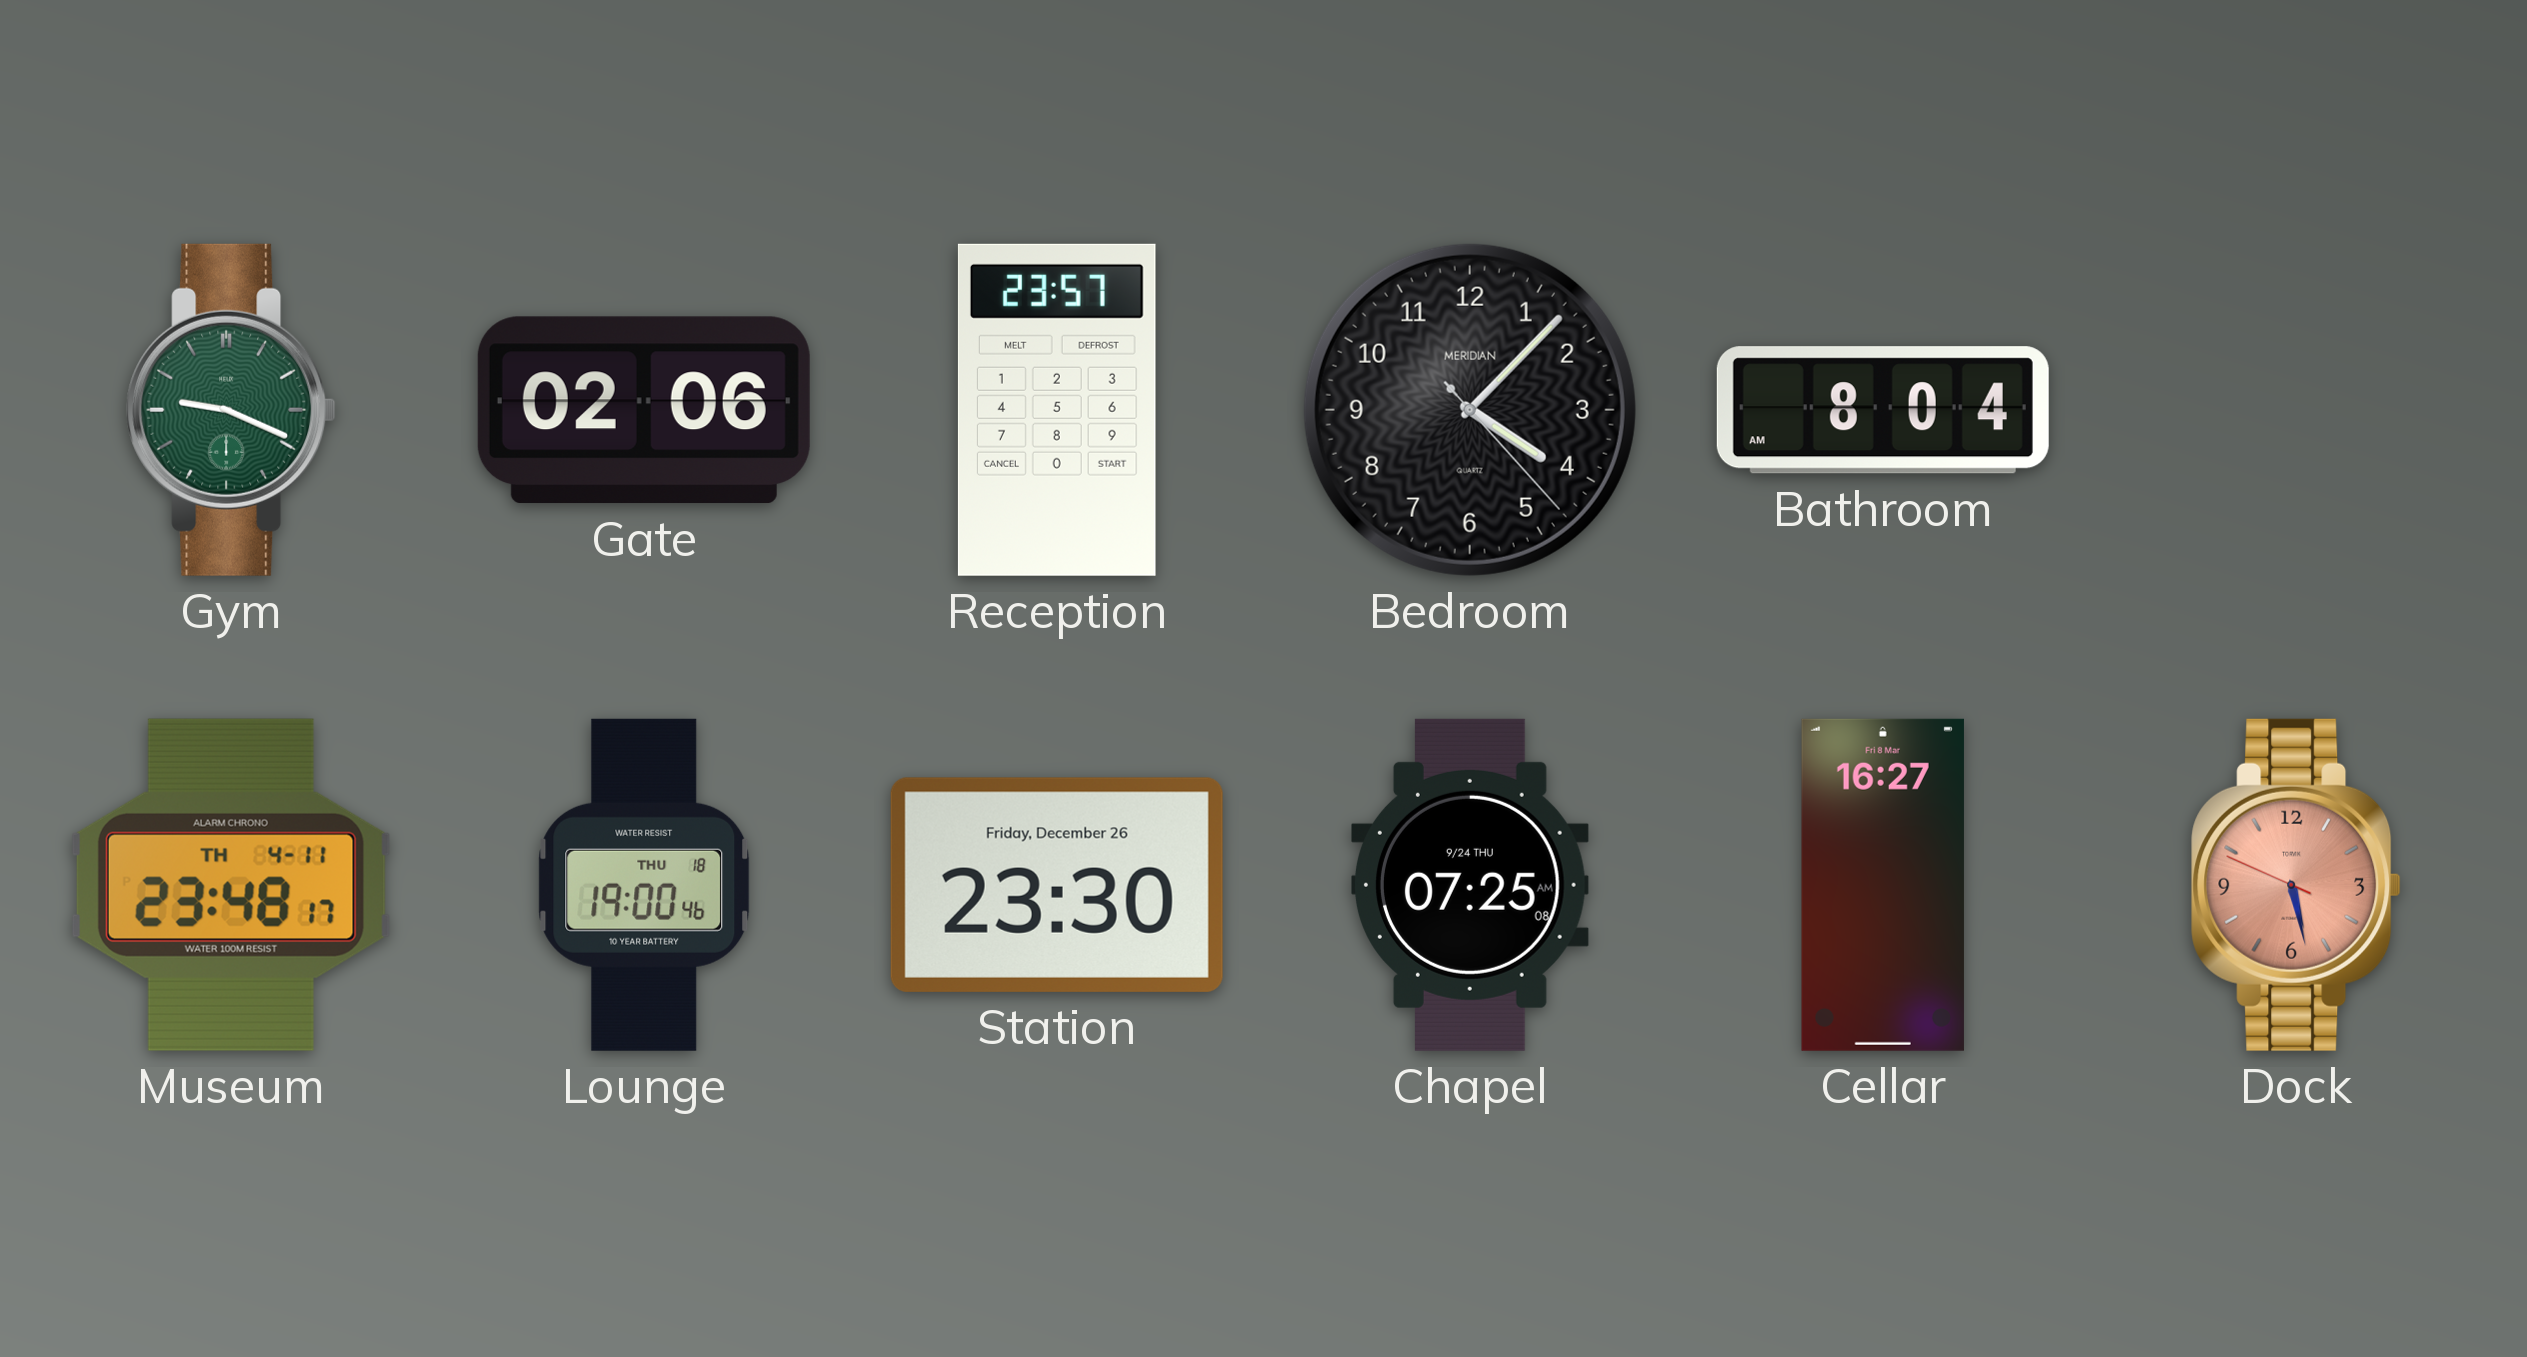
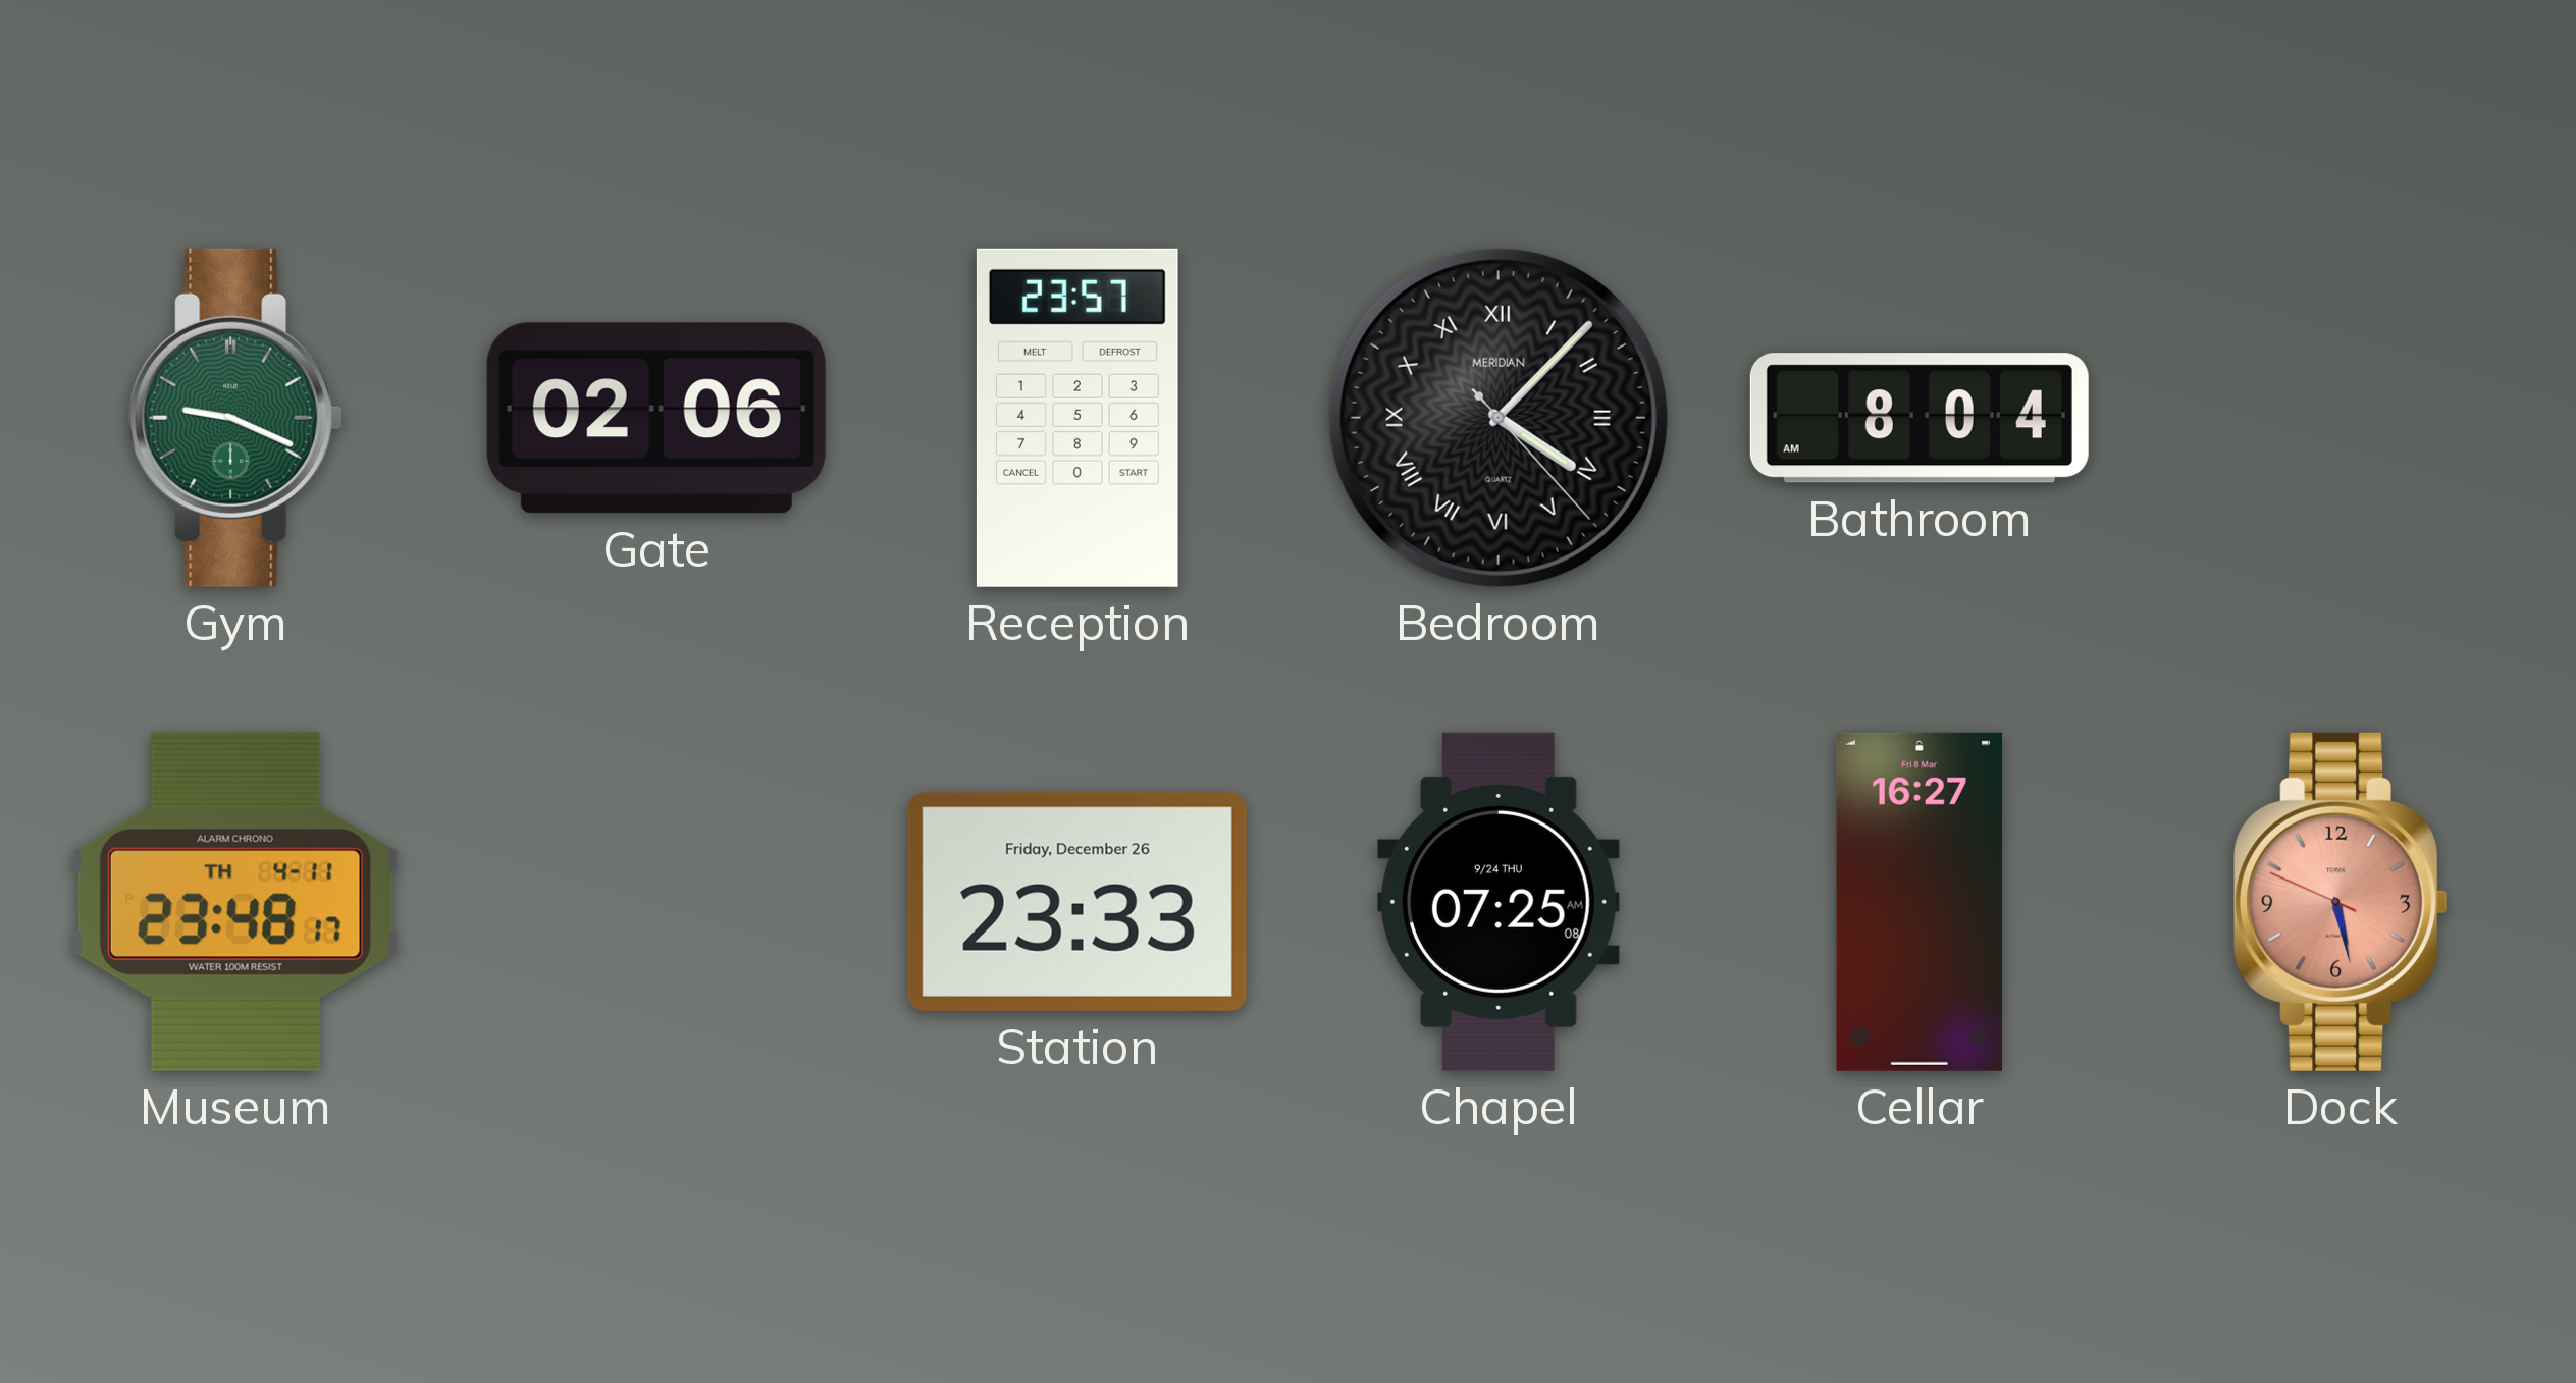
Bedroom numerals: Arabic -> Roman
Lounge: 19:00 -> none
Station: 23:30 -> 23:33
